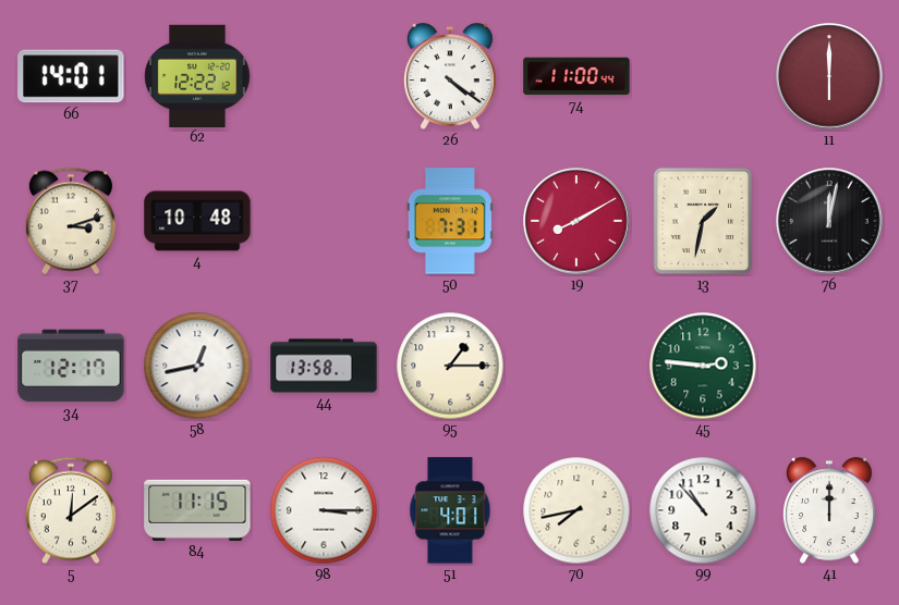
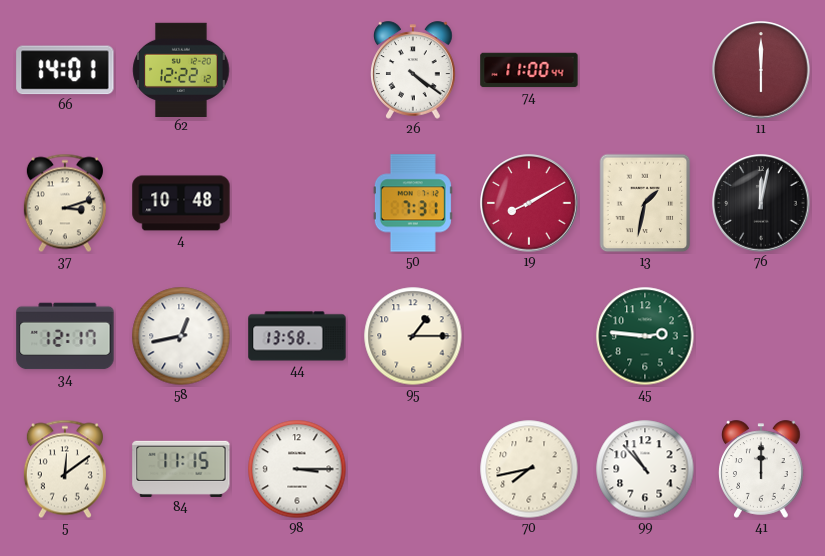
51: 4:01 -> none
